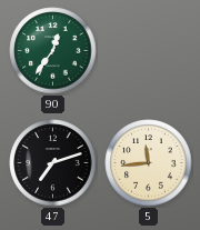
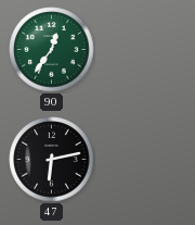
47: 7:12 -> 6:13
5: 11:44 -> none
